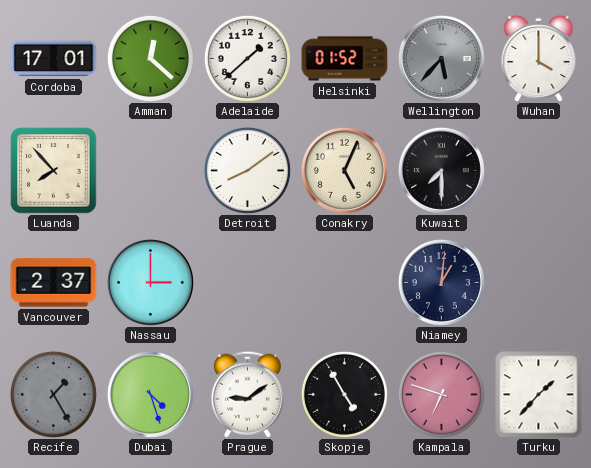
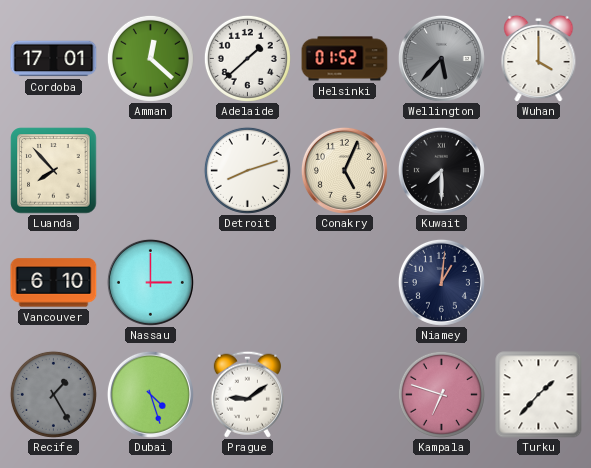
Detroit: 8:09 -> 8:12
Vancouver: 2:37 -> 6:10
Skopje: 4:55 -> none
